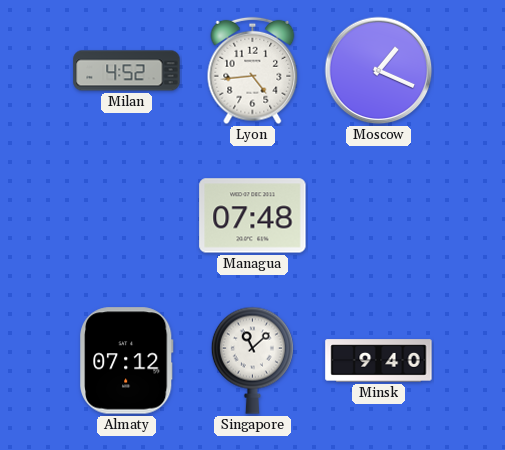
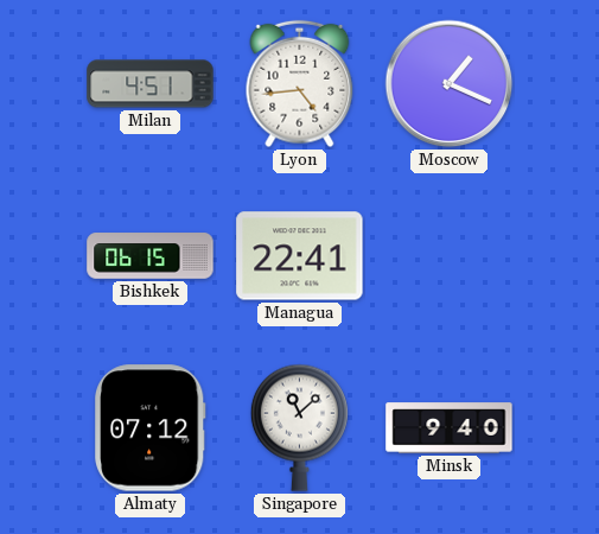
Milan: 4:52 -> 4:51
Bishkek: none -> 06:15
Managua: 07:48 -> 22:41
